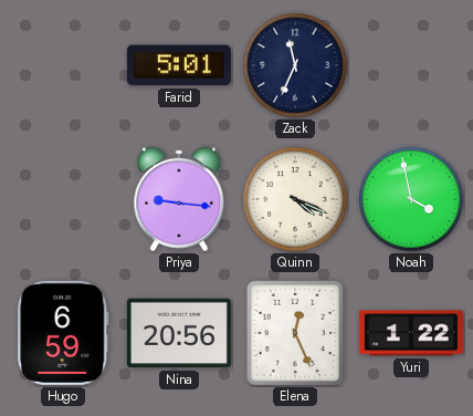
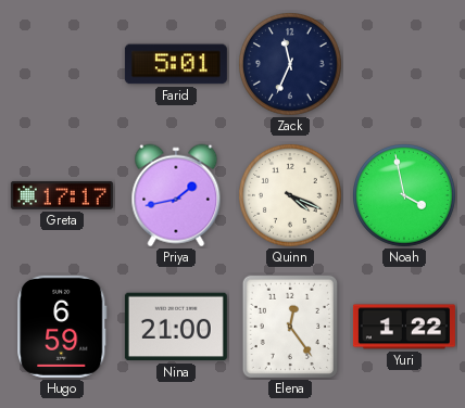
Greta: none -> 17:17
Priya: 9:16 -> 1:43
Nina: 20:56 -> 21:00
Elena: 12:26 -> 12:24
